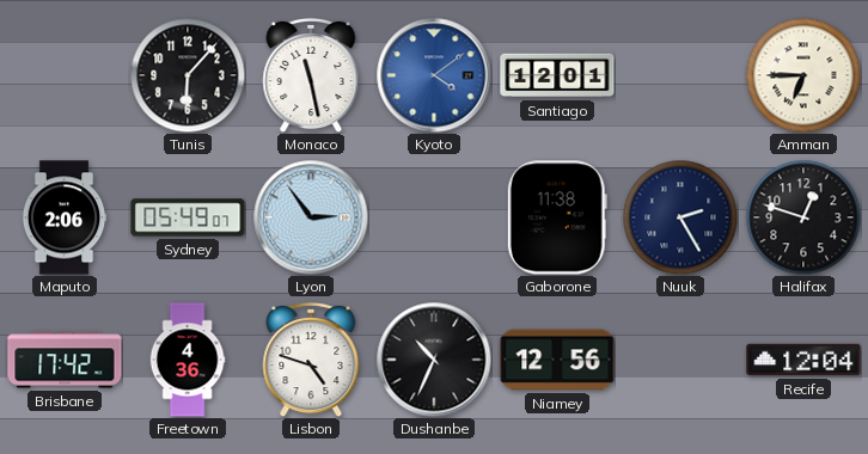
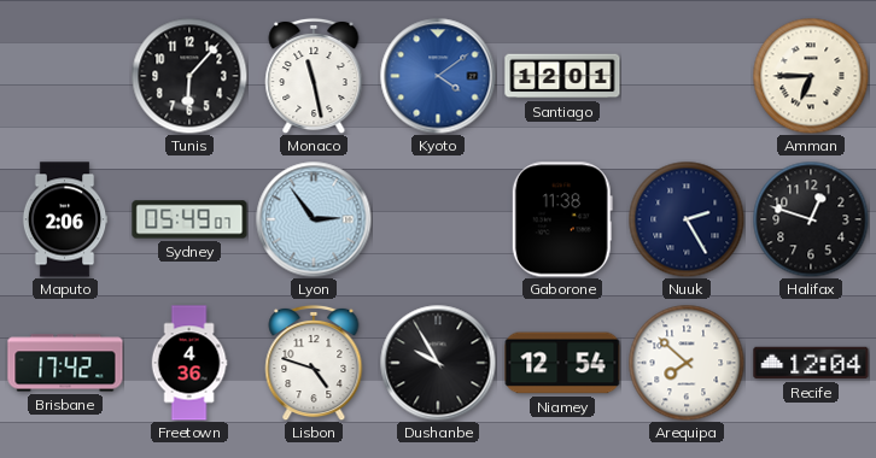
Dushanbe: 10:34 -> 9:55
Niamey: 12:56 -> 12:54
Arequipa: none -> 7:52
